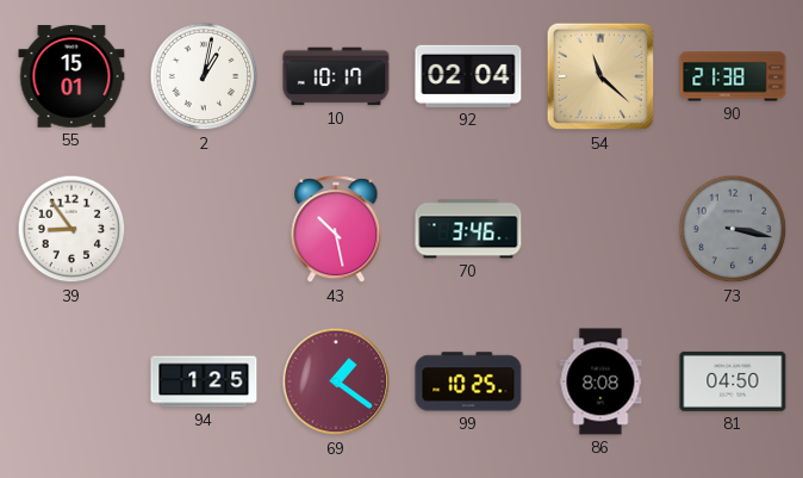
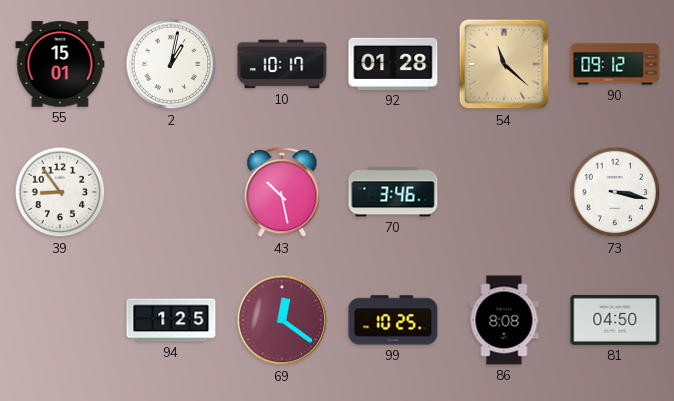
92: 02:04 -> 01:28
90: 21:38 -> 09:12
73 dial: grey -> white
69: 1:21 -> 12:21
